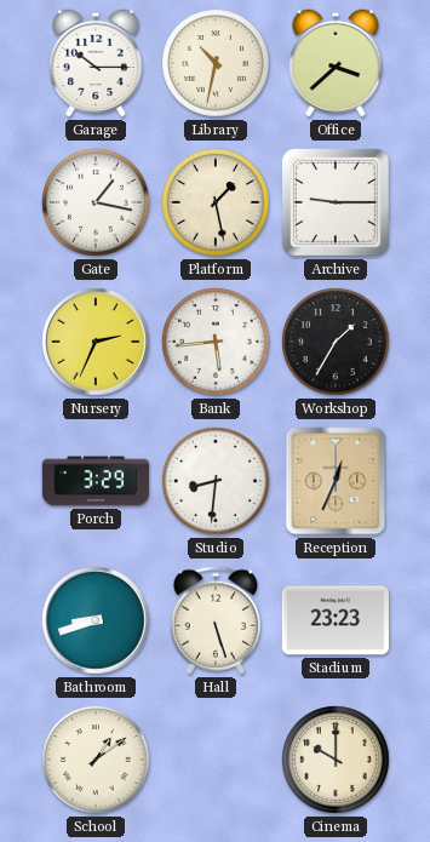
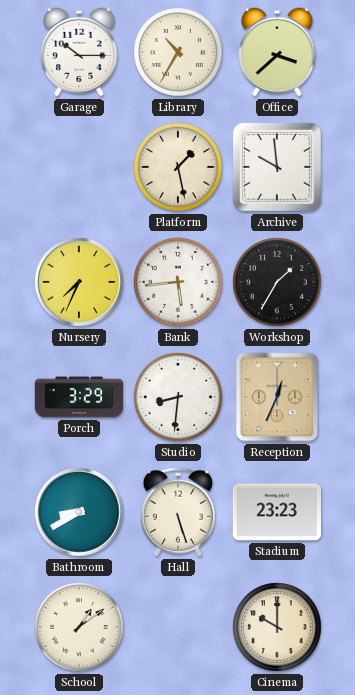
Library: 10:32 -> 10:35
Gate: 1:17 -> none
Archive: 9:15 -> 9:59
Nursery: 2:34 -> 7:34
Bathroom: 8:42 -> 8:40
